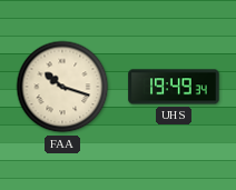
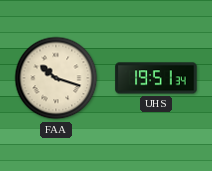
UHS: 19:49 -> 19:51
